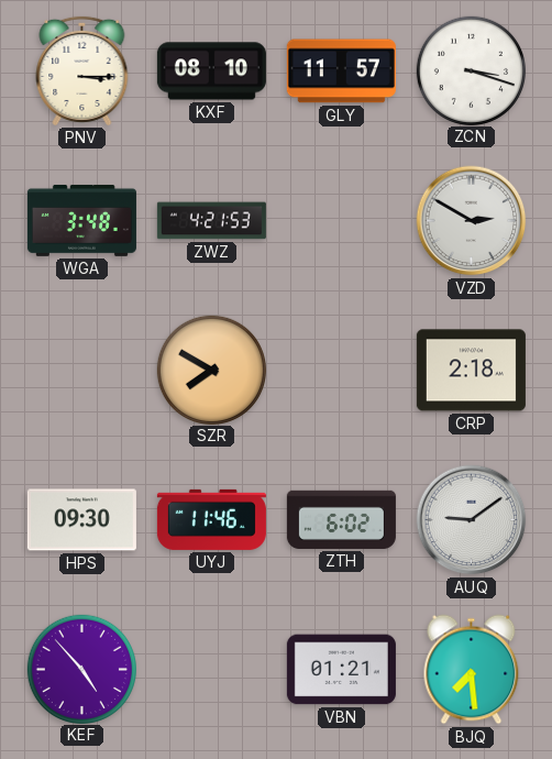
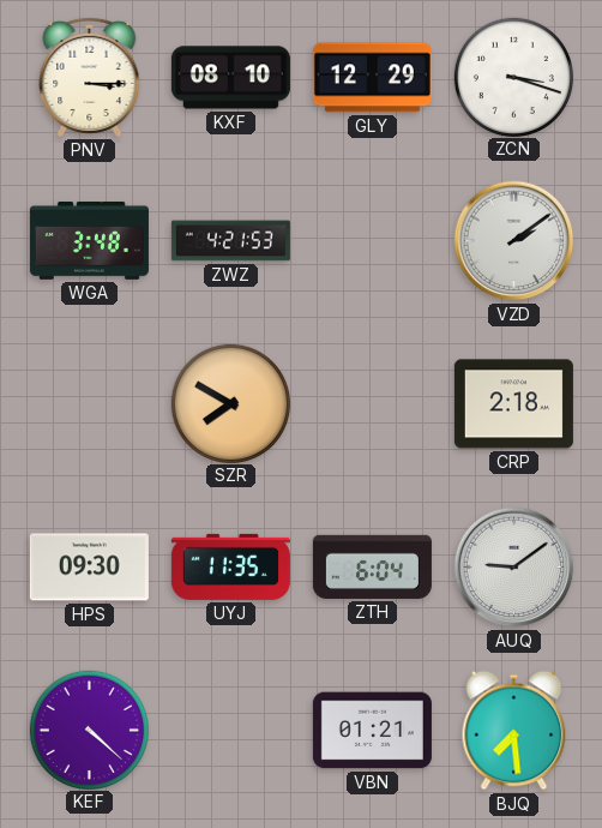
GLY: 11:57 -> 12:29
VZD: 2:50 -> 2:09
UYJ: 11:46 -> 11:35
ZTH: 6:02 -> 6:04
KEF: 4:53 -> 4:22
